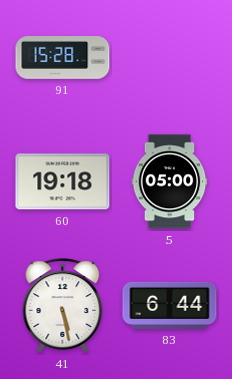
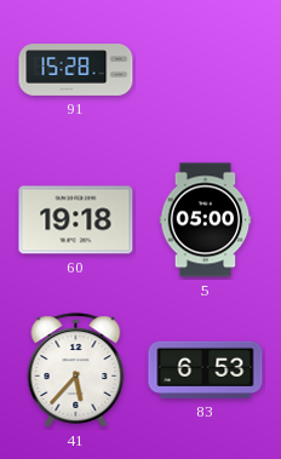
41: 5:28 -> 5:37
83: 6:44 -> 6:53
